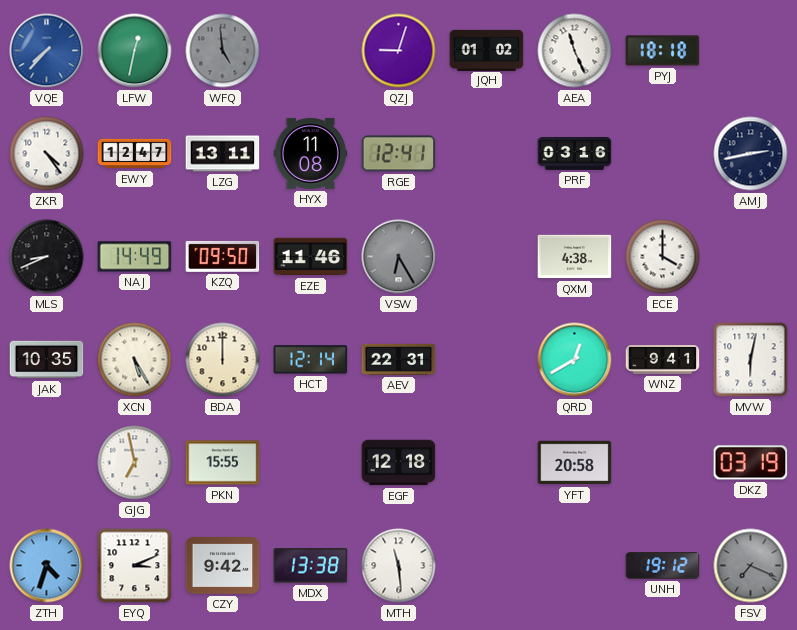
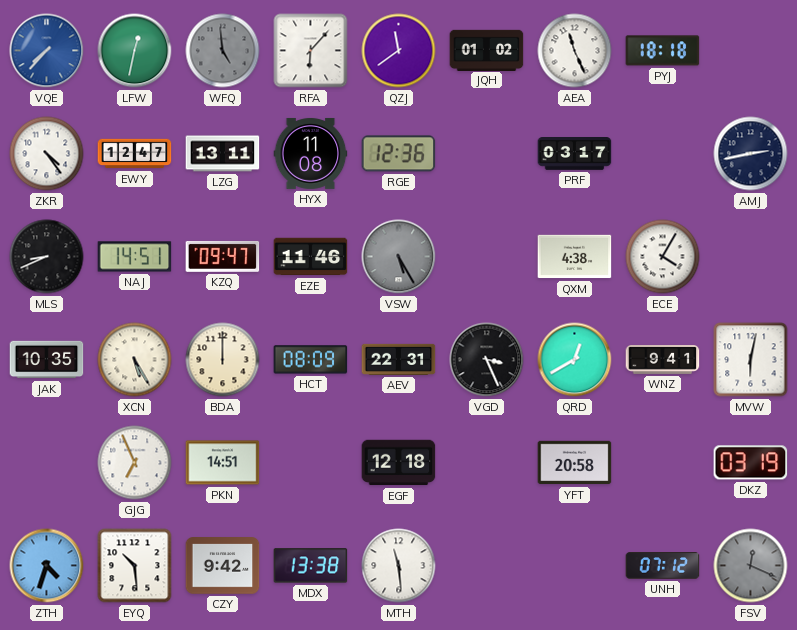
RFA: none -> 6:07
QZJ: 9:03 -> 11:39
RGE: 12:41 -> 12:36
PRF: 03:16 -> 03:17
NAJ: 14:49 -> 14:51
KZQ: 09:50 -> 09:47
VSW: 6:25 -> 5:25
ECE: 4:00 -> 4:05
HCT: 12:14 -> 08:09
VGD: none -> 3:26
GJG: 6:58 -> 6:56
PKN: 15:55 -> 14:51
EYQ: 3:11 -> 10:29
UNH: 19:12 -> 07:12
FSV: 7:19 -> 12:19
